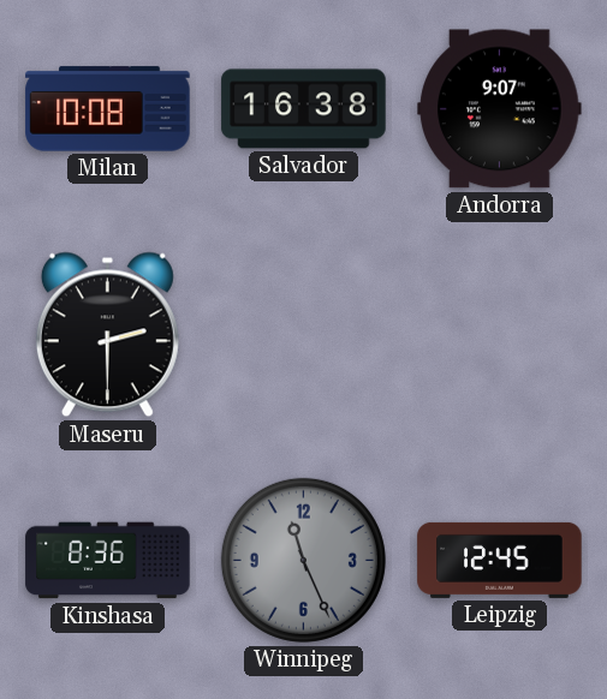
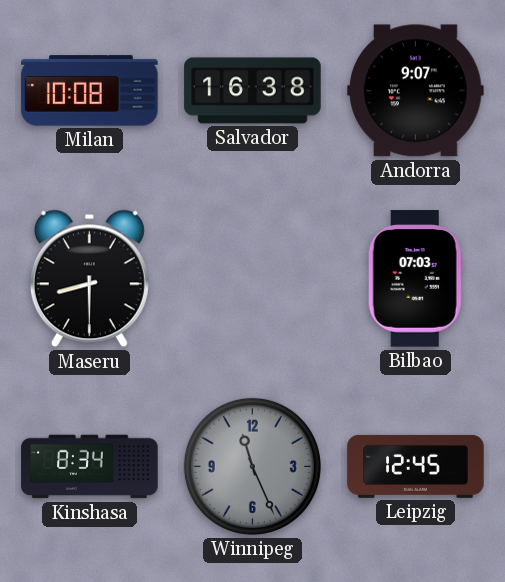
Maseru: 2:30 -> 8:30
Bilbao: none -> 07:03
Kinshasa: 8:36 -> 8:34
